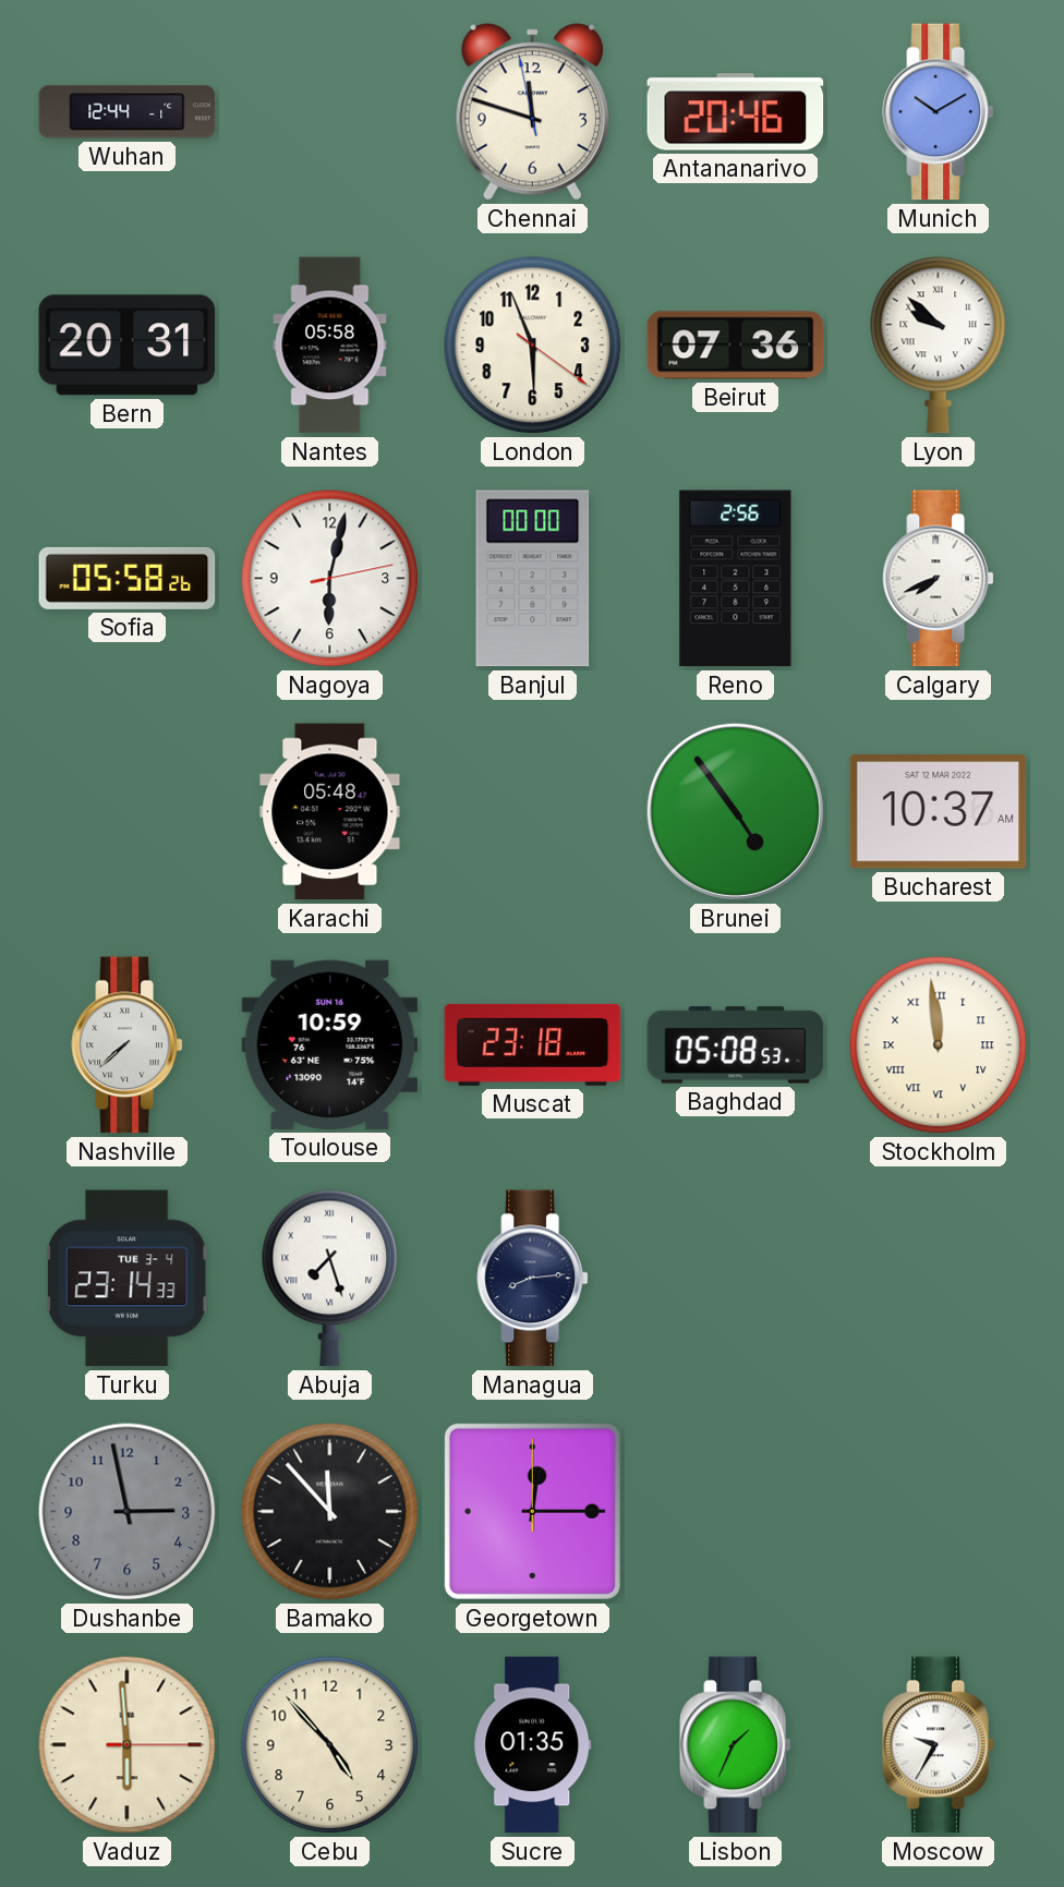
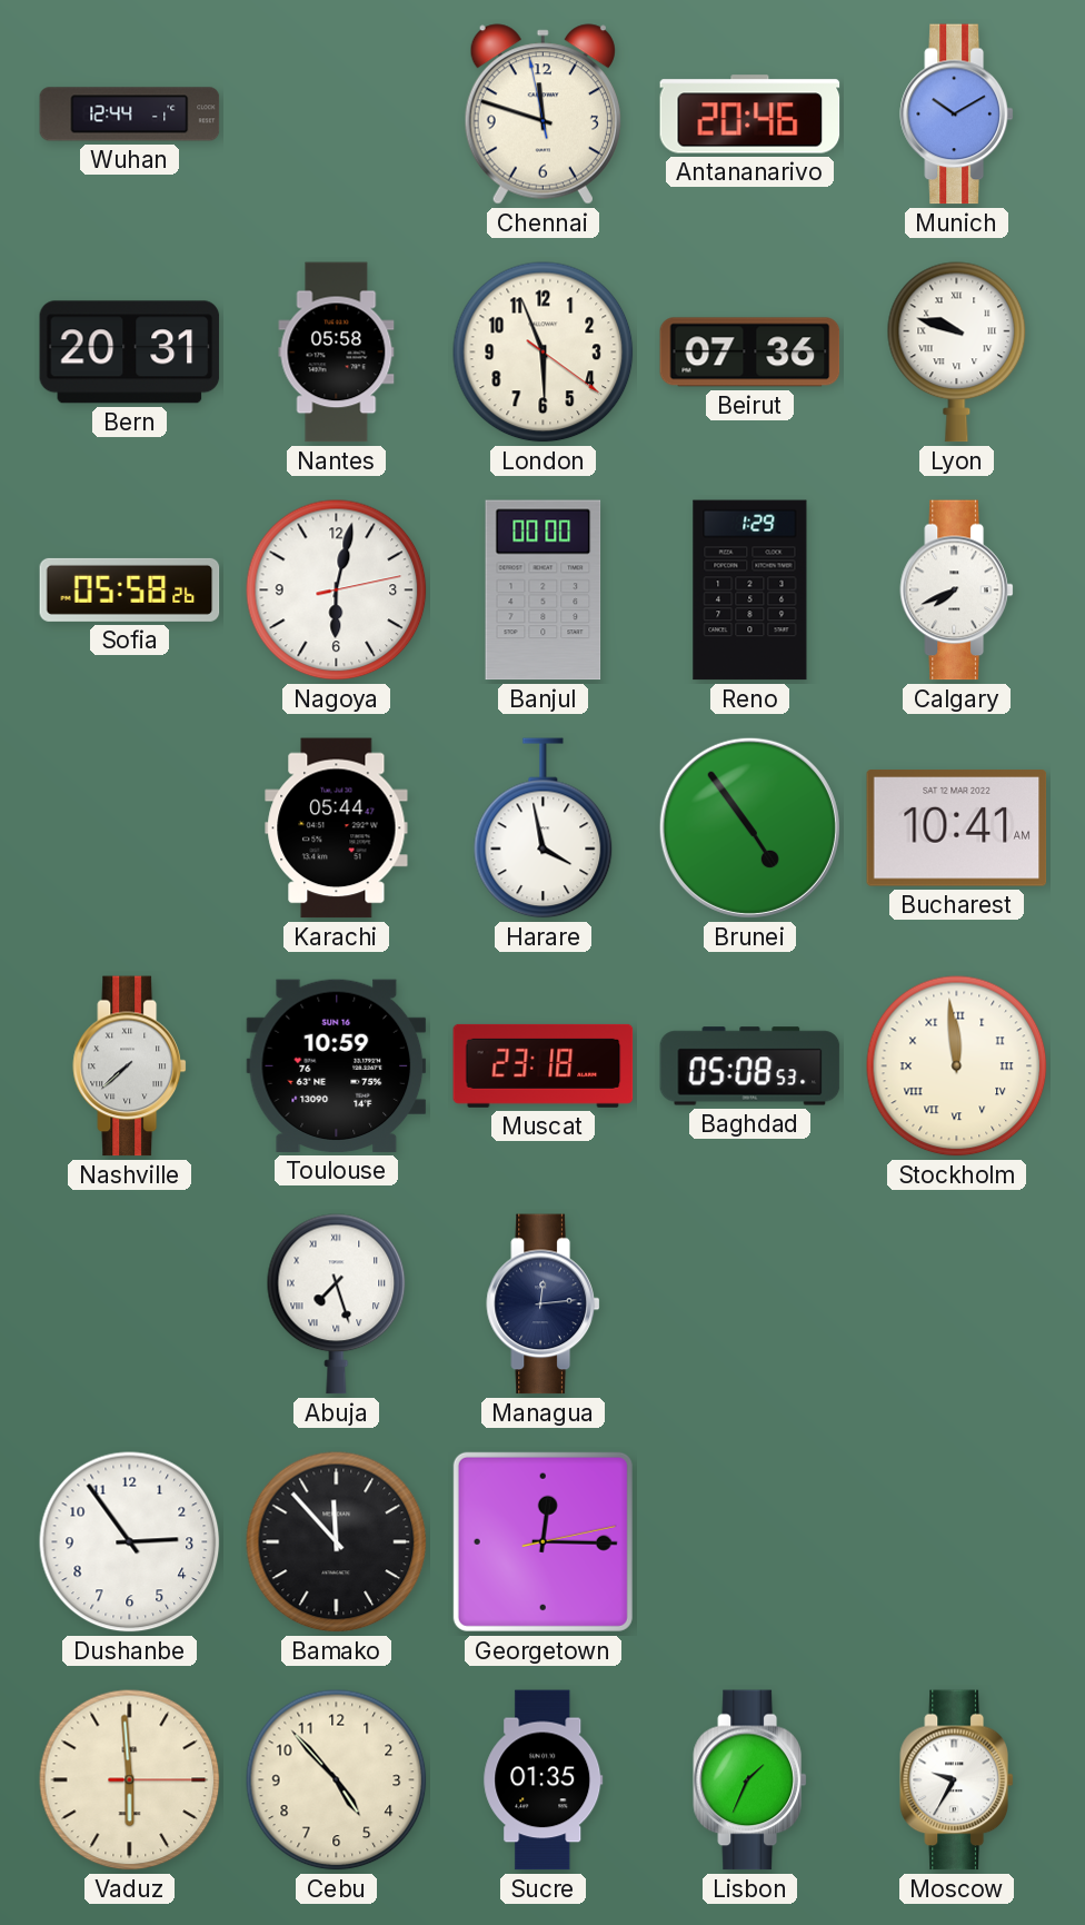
Lyon: 9:52 -> 9:48
Reno: 2:56 -> 1:29
Karachi: 05:48 -> 05:44
Harare: none -> 3:58
Bucharest: 10:37 -> 10:41
Turku: 23:14 -> none
Managua: 8:14 -> 12:14
Dushanbe: 2:58 -> 2:54
Dushanbe dial: grey -> white
Georgetown: 12:15:00 -> 12:15:13
